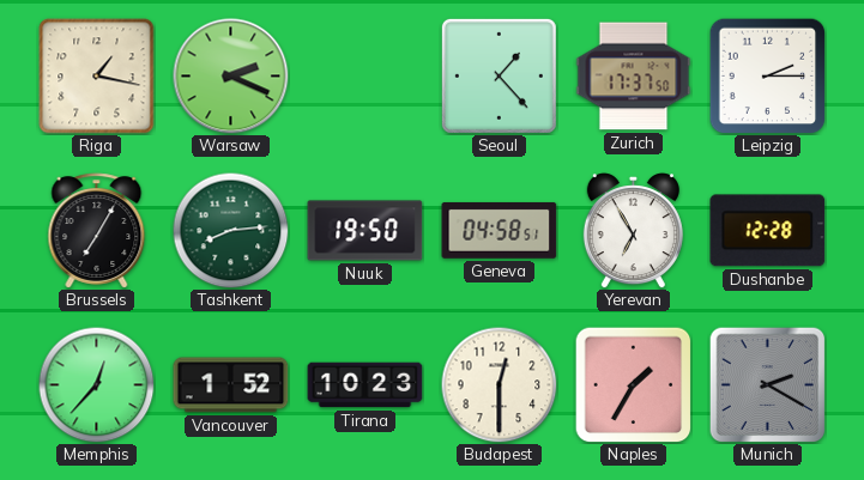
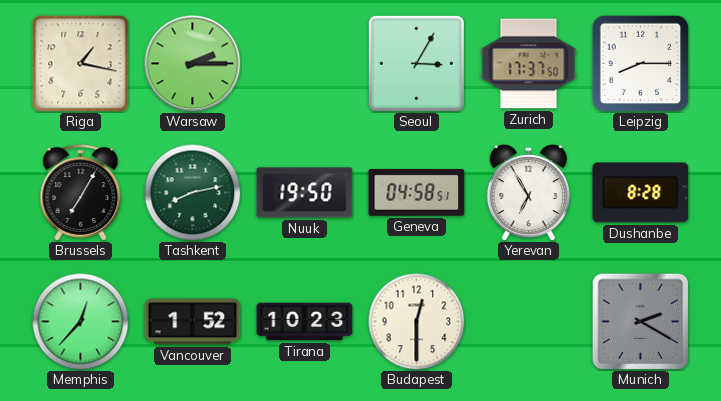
Warsaw: 2:19 -> 2:15
Seoul: 1:23 -> 3:05
Leipzig: 2:15 -> 8:15
Tashkent: 8:14 -> 8:13
Dushanbe: 12:28 -> 8:28
Naples: 1:35 -> none
